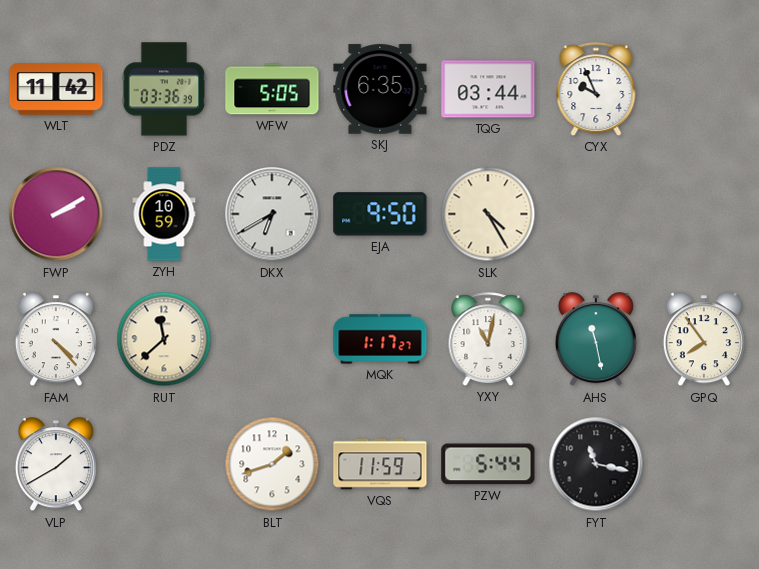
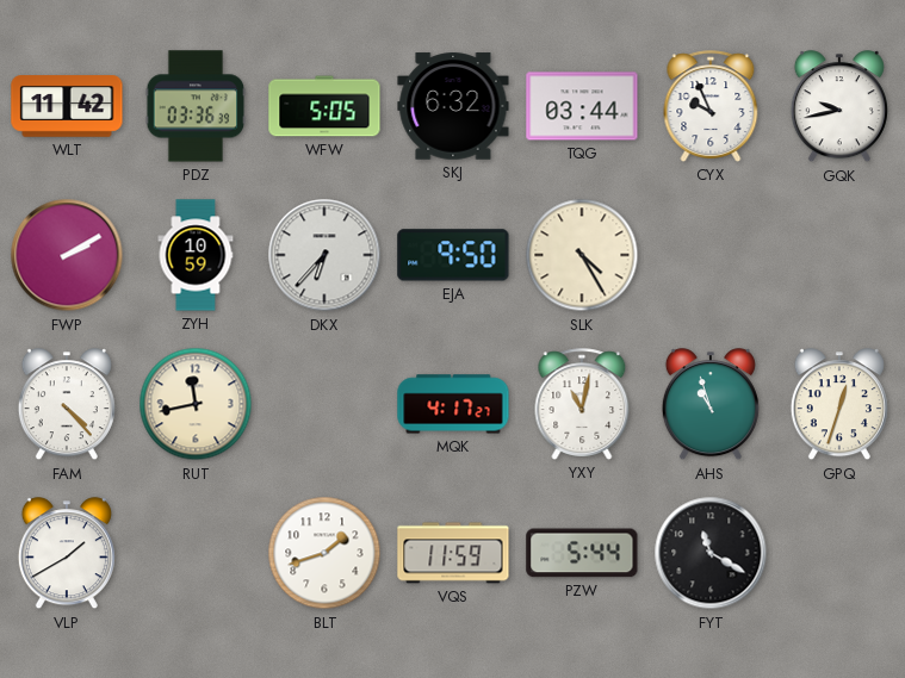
SKJ: 6:35 -> 6:32
GQK: none -> 9:43
DKX: 6:40 -> 6:37
RUT: 11:38 -> 11:43
MQK: 1:17 -> 4:17
AHS: 11:28 -> 10:57
GPQ: 7:54 -> 12:33
FYT: 11:17 -> 11:20
